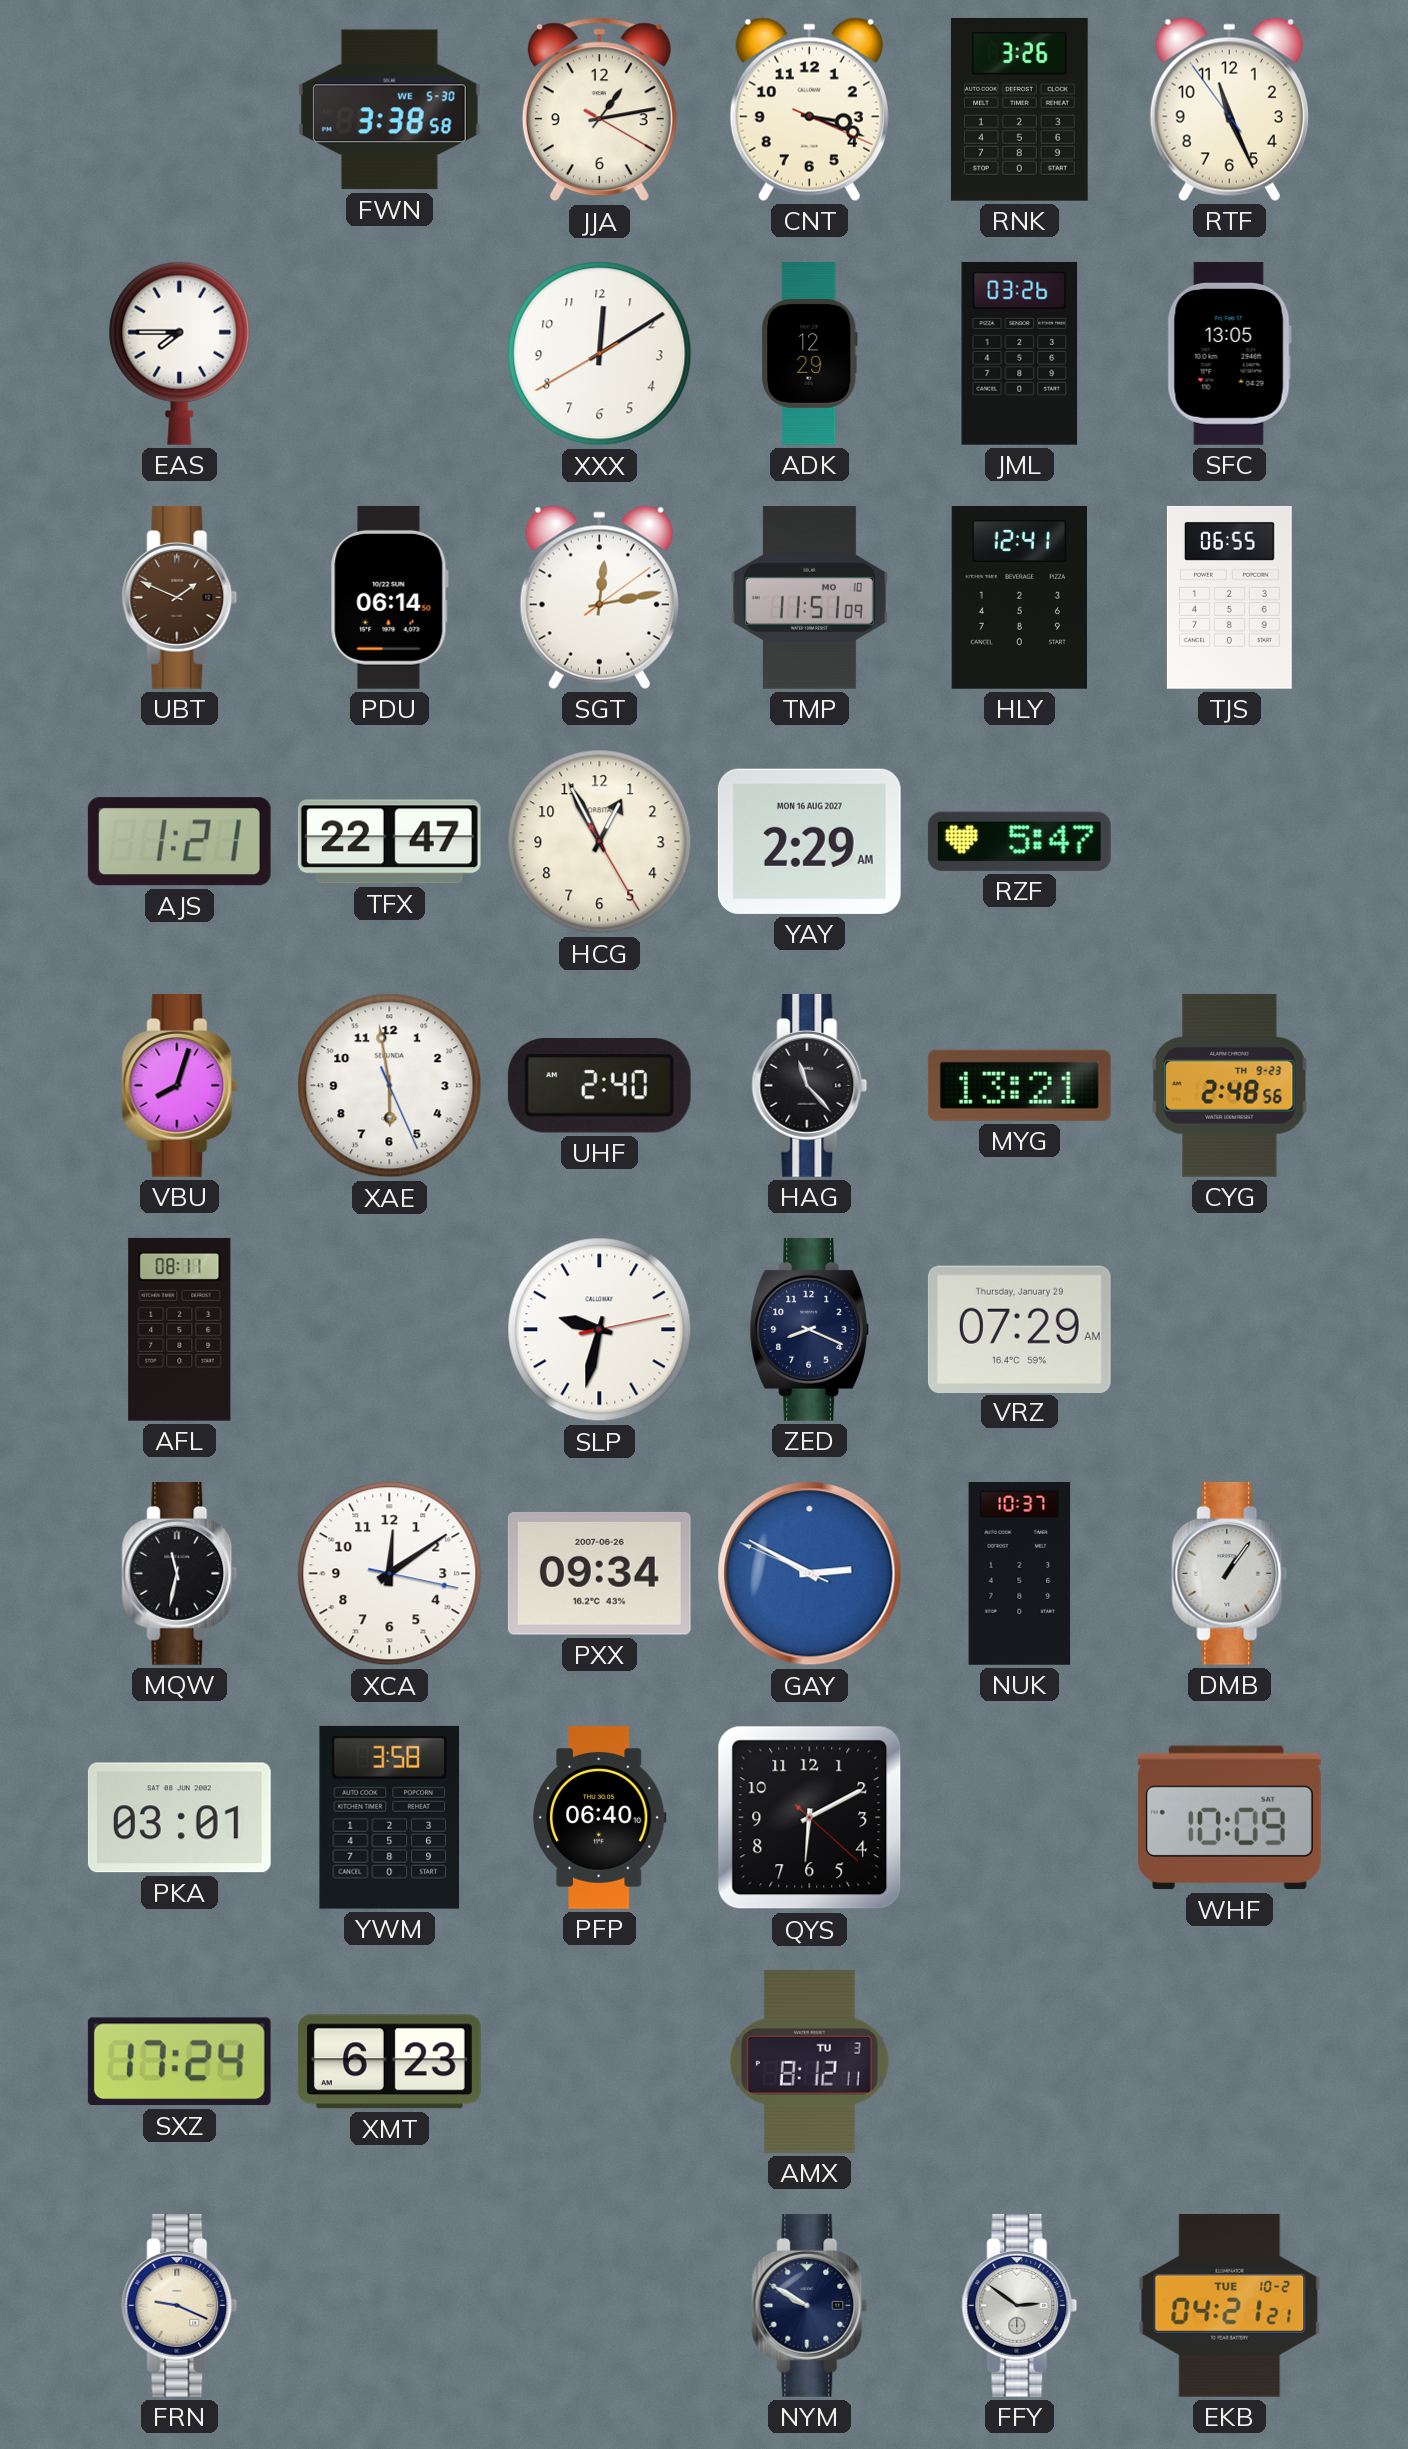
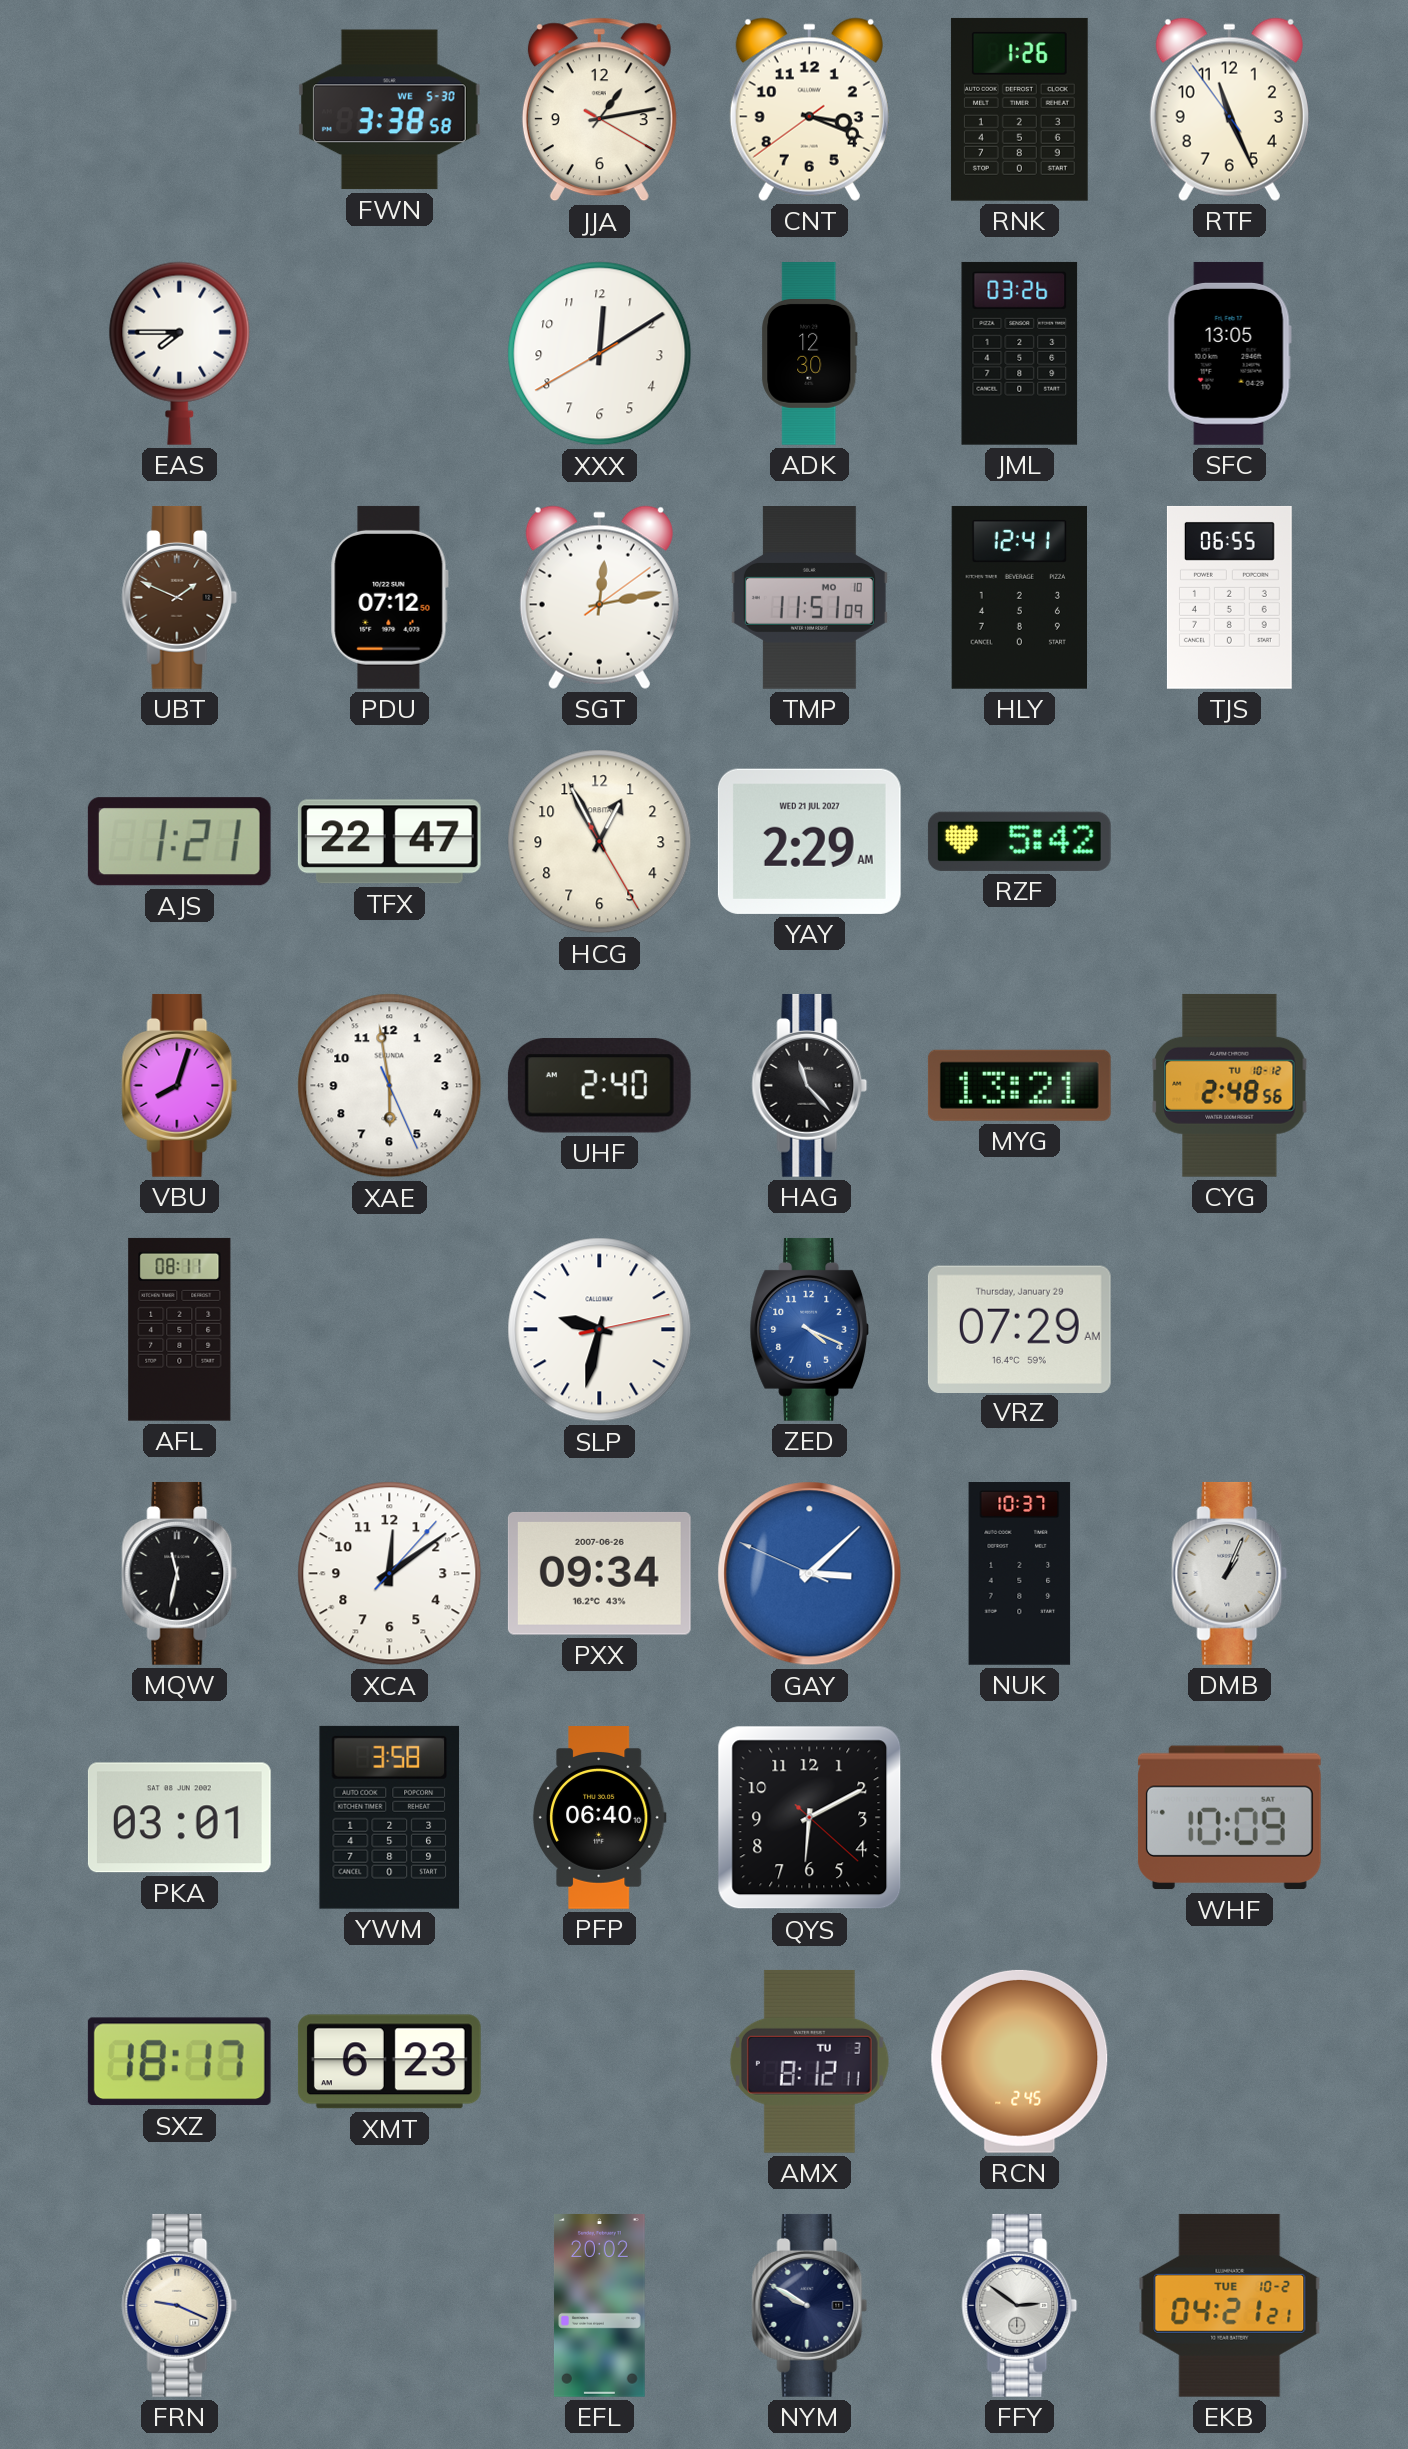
CNT: 3:18:19 -> 3:18:39
RNK: 3:26 -> 1:26
ADK: 12:29 -> 12:30
PDU: 06:14 -> 07:12
YAY date: MON 16 AUG 2027 -> WED 21 JUL 2027
RZF: 5:47 -> 5:42
CYG date: TH 9-23 -> TU 10-12
ZED: 8:19 -> 4:19
ZED dial: navy -> blue
XCA: 12:09:17 -> 12:09:07
GAY: 2:49 -> 3:07
DMB: 1:06 -> 1:04
SXZ: 17:24 -> 18:17
RCN: none -> 2:45
EFL: none -> 20:02
